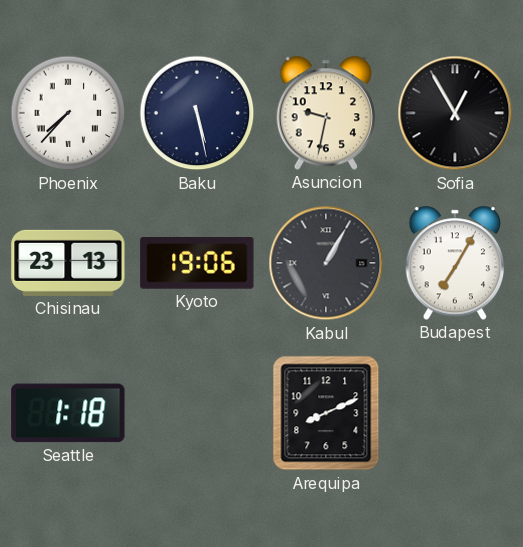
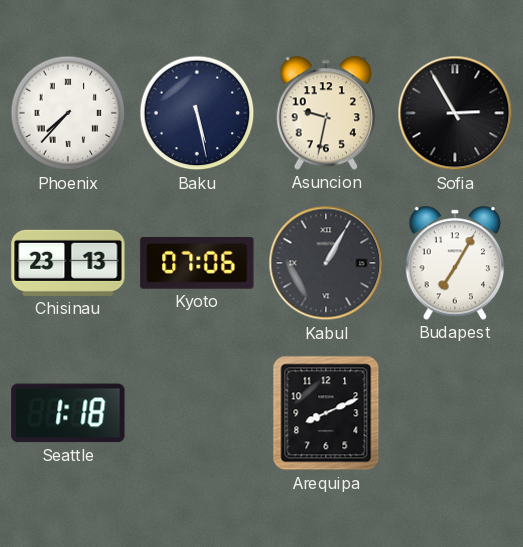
Sofia: 12:55 -> 2:55
Kyoto: 19:06 -> 07:06
